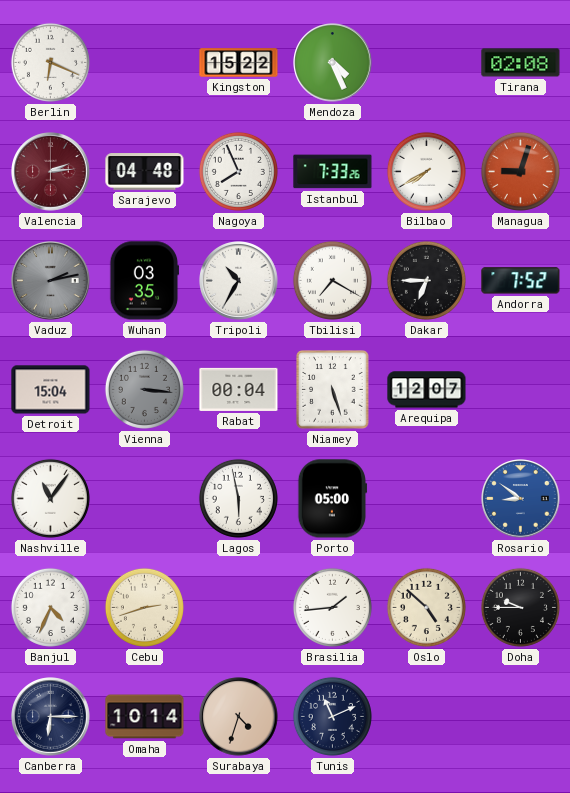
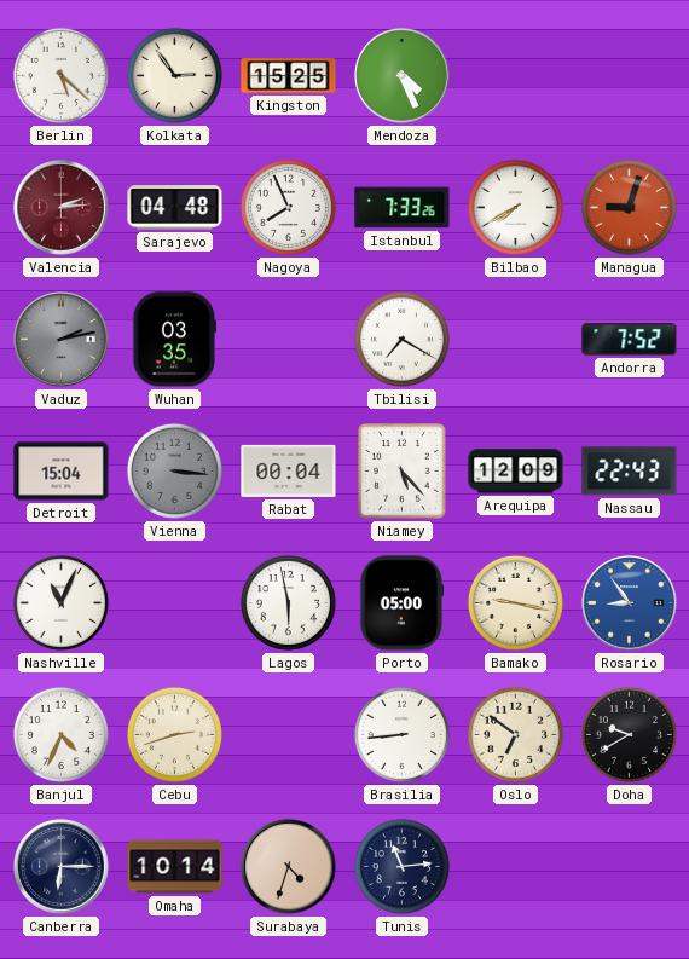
Berlin: 6:19 -> 5:22
Kolkata: none -> 2:54
Kingston: 15:22 -> 15:25
Tirana: 02:08 -> none
Tripoli: 10:35 -> none
Dakar: 6:45 -> none
Niamey: 5:27 -> 5:23
Arequipa: 12:07 -> 12:09
Nassau: none -> 22:43
Nashville: 11:06 -> 11:04
Bamako: none -> 9:17
Rosario: 8:51 -> 8:54
Brasilia: 1:44 -> 8:44
Oslo: 4:52 -> 6:51
Doha: 9:45 -> 9:40
Tunis: 11:11 -> 11:14
